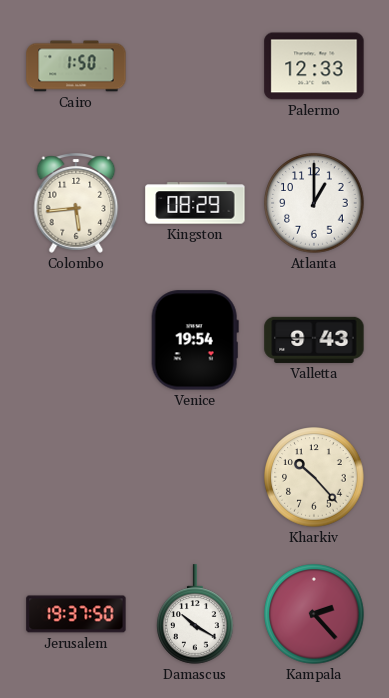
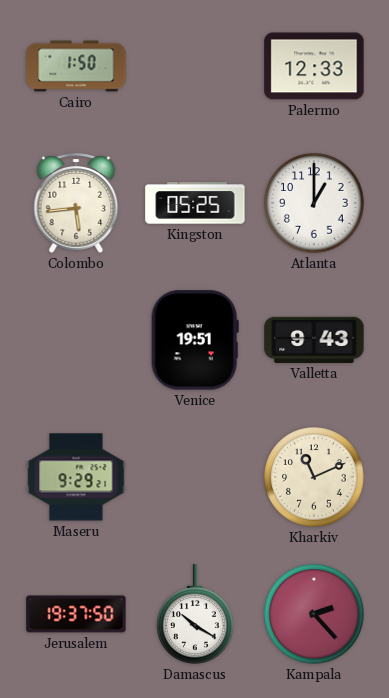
Kingston: 08:29 -> 05:25
Venice: 19:54 -> 19:51
Maseru: none -> 9:29
Kharkiv: 10:23 -> 11:11
